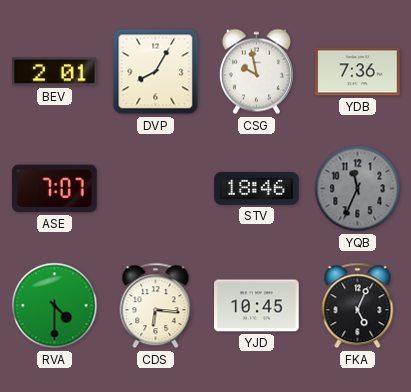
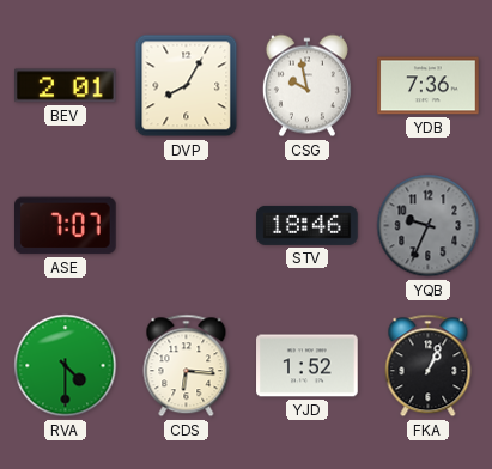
YQB: 11:34 -> 9:34
YJD: 10:45 -> 1:52
FKA: 5:04 -> 1:04
